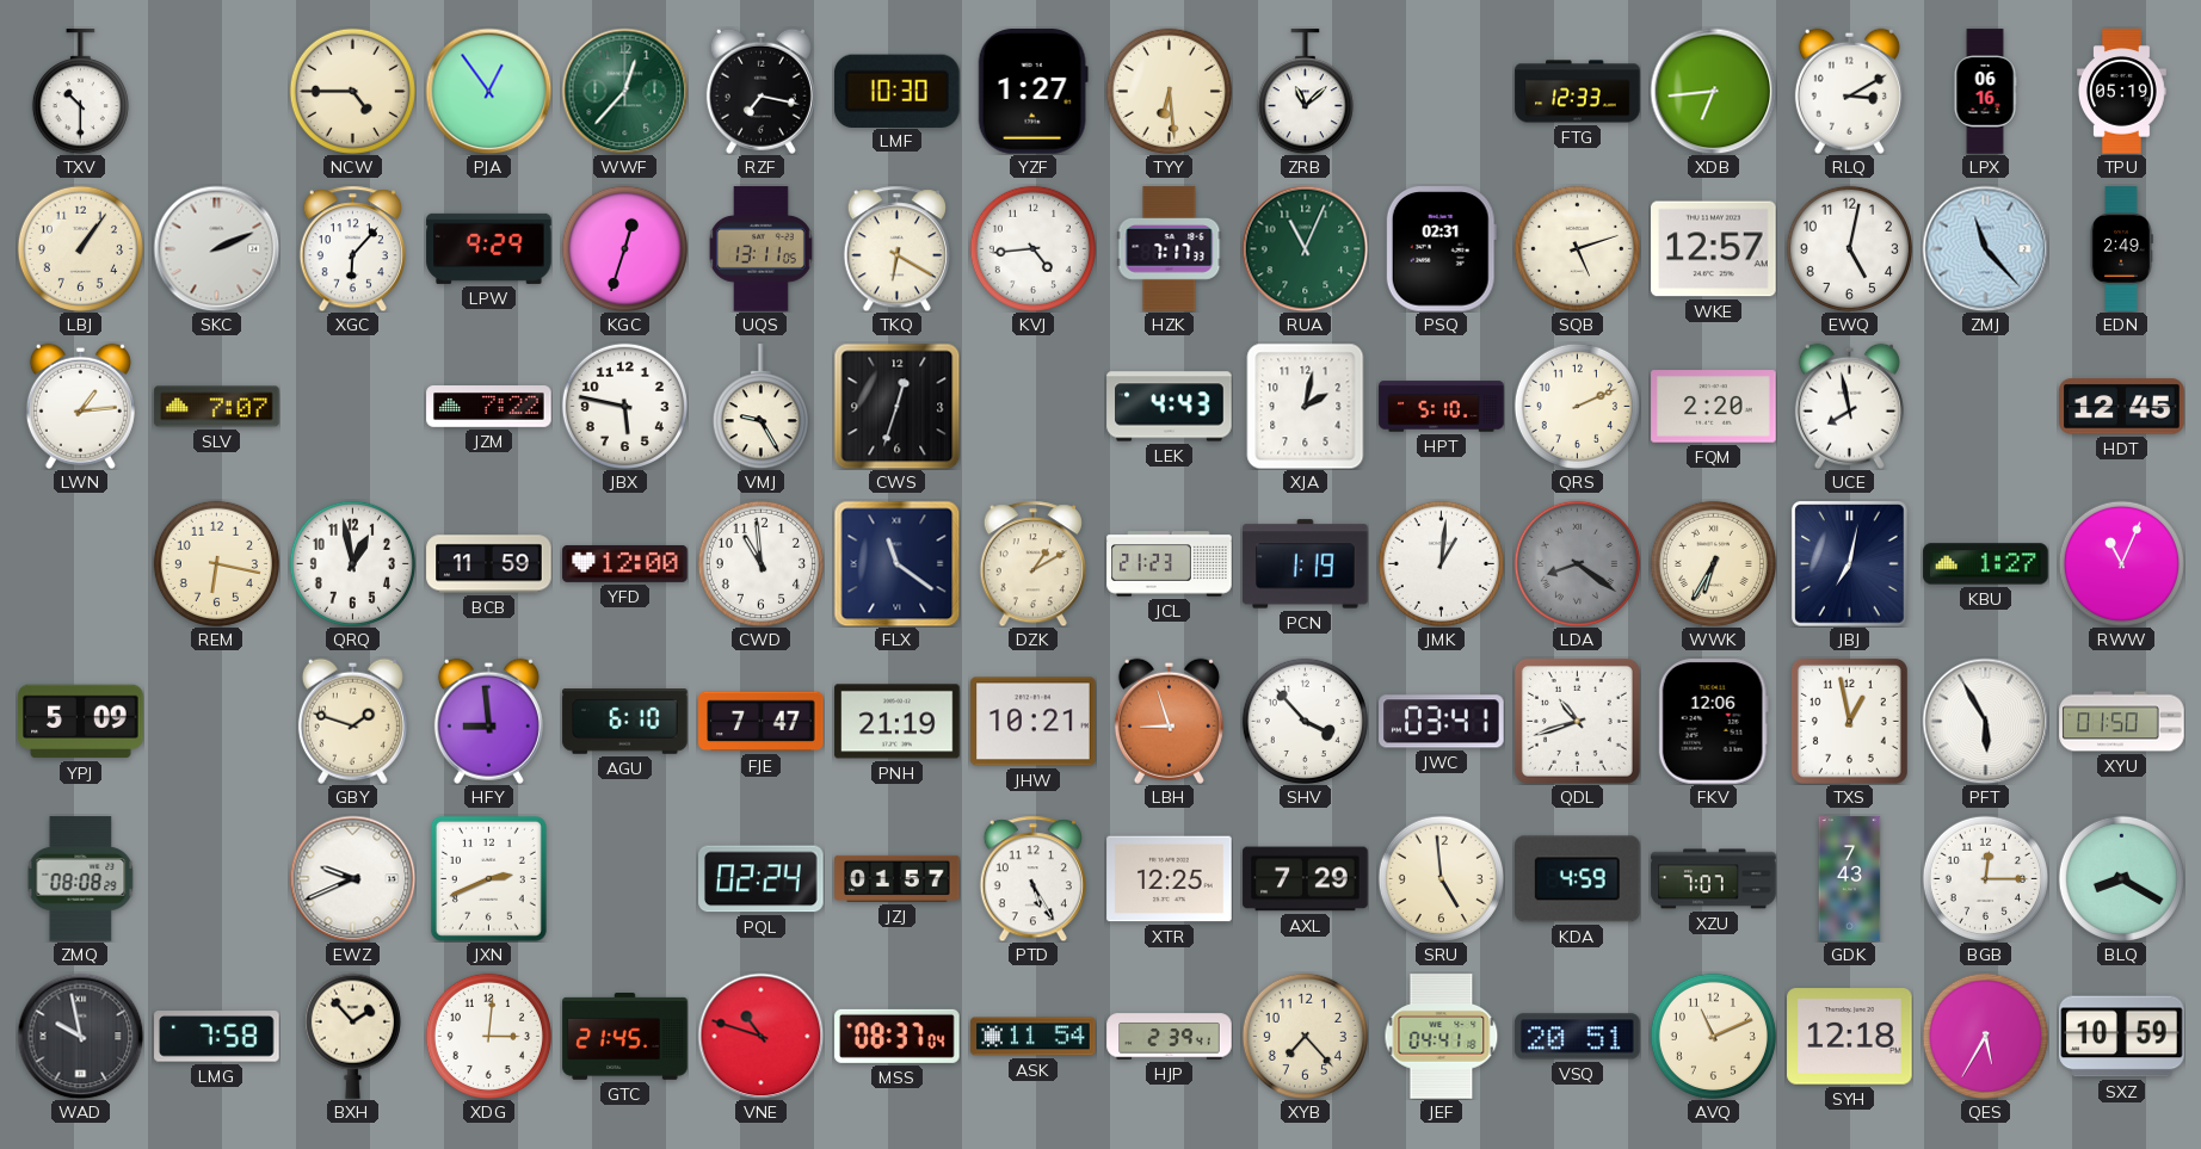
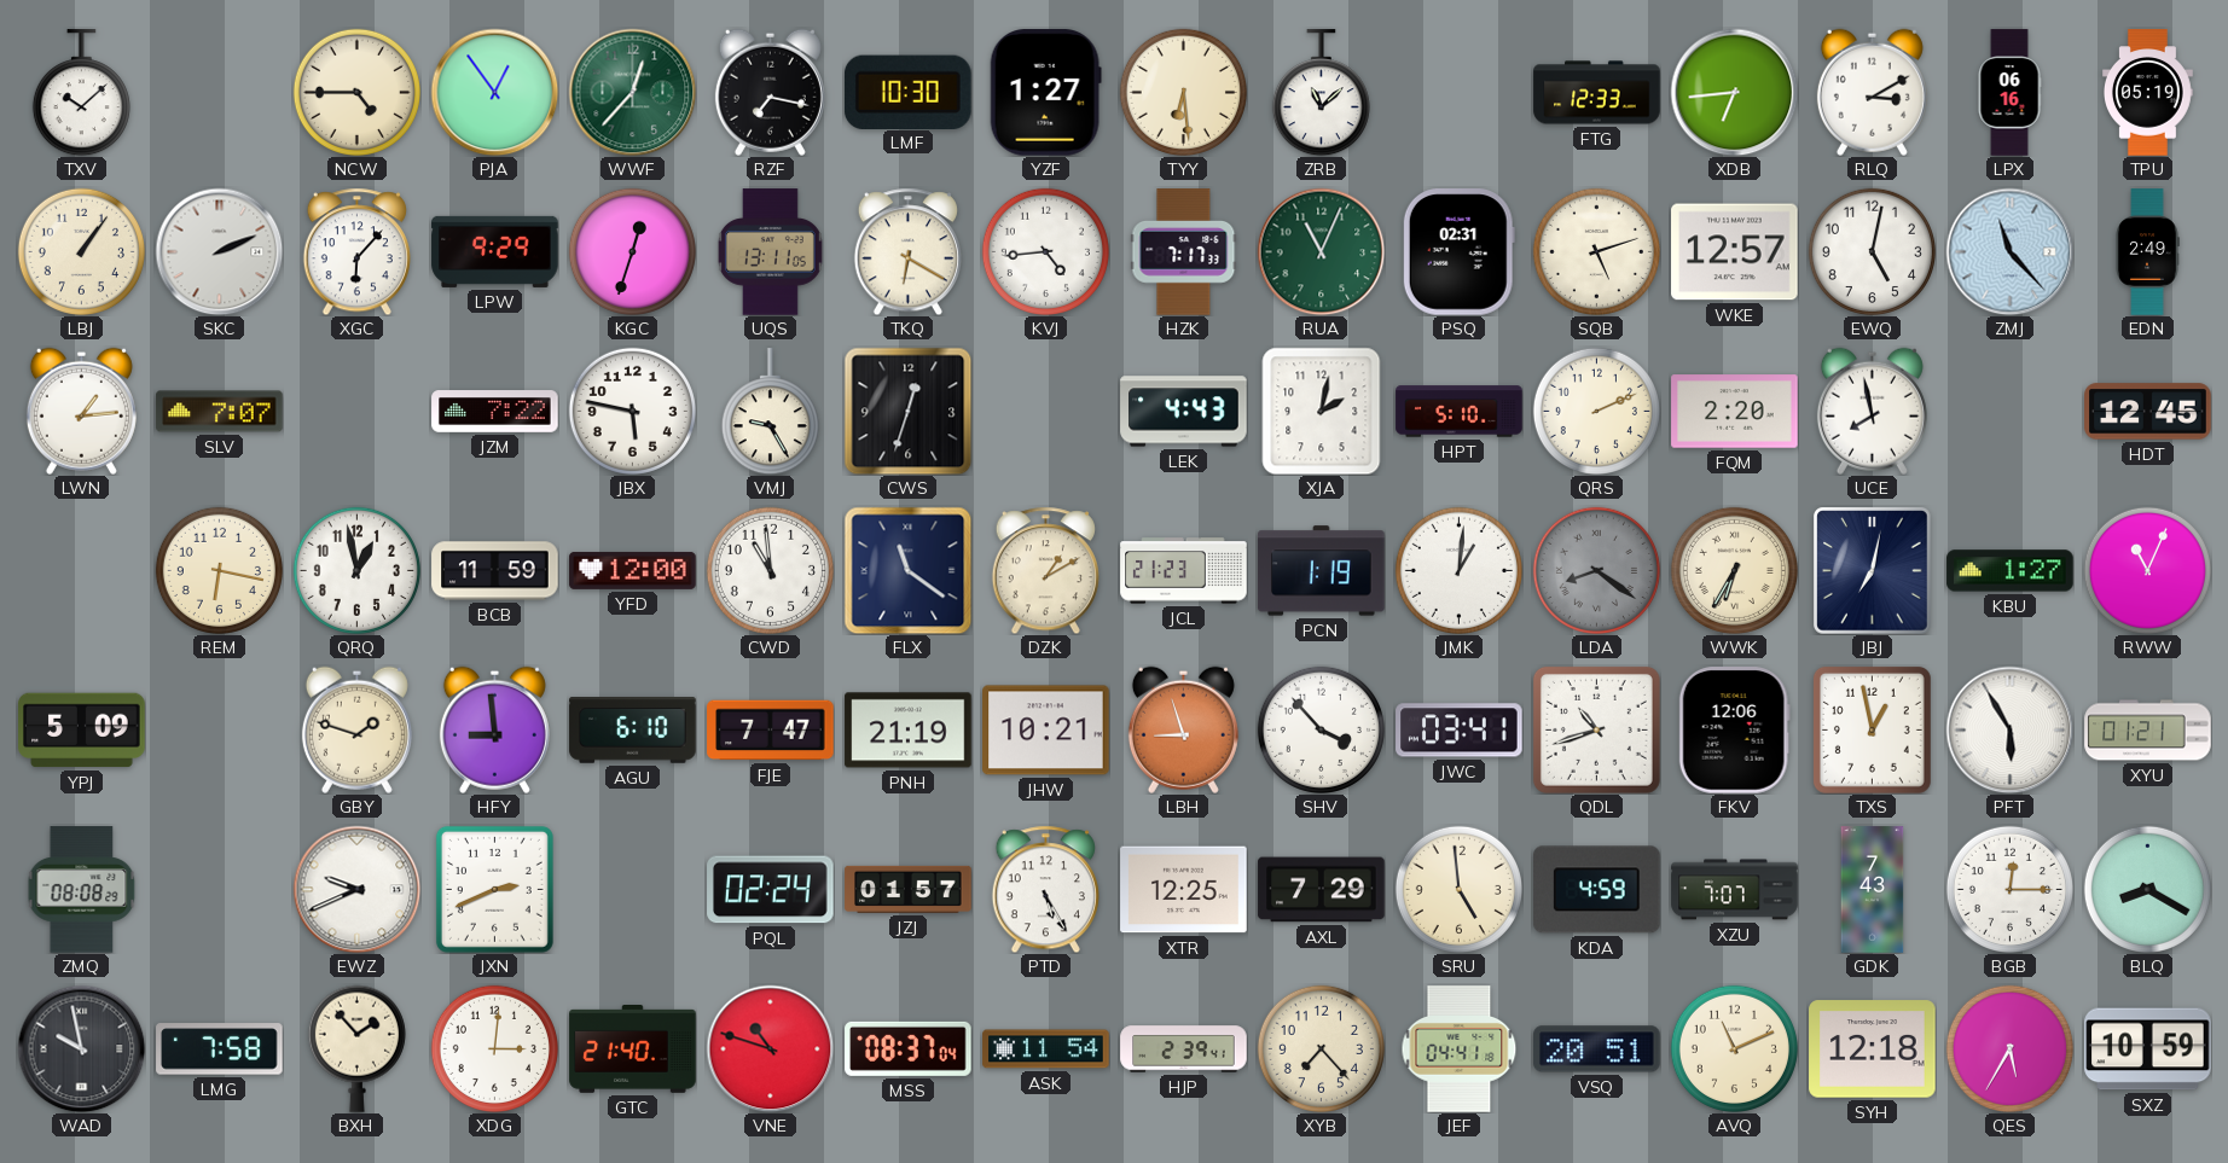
TXV: 10:30 -> 10:08
XYU: 01:50 -> 01:21
GTC: 21:45 -> 21:40
